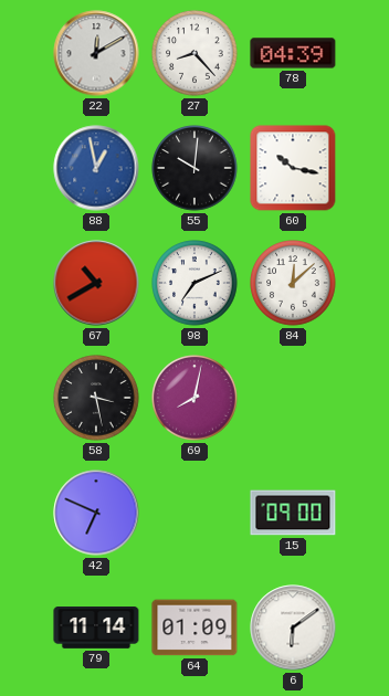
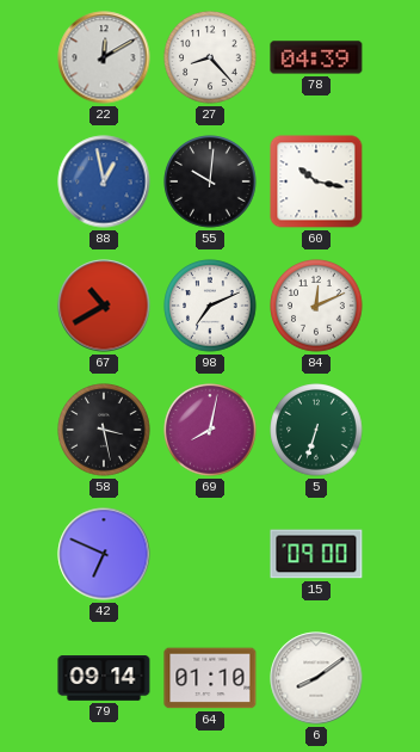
84: 12:08 -> 12:11
5: none -> 6:33
79: 11:14 -> 09:14
64: 01:09 -> 01:10
6: 6:09 -> 8:09
